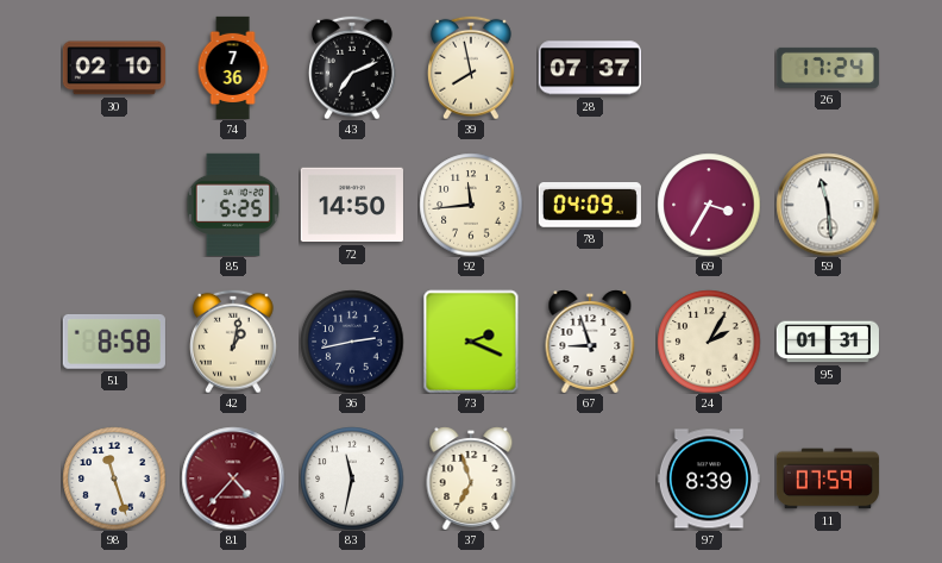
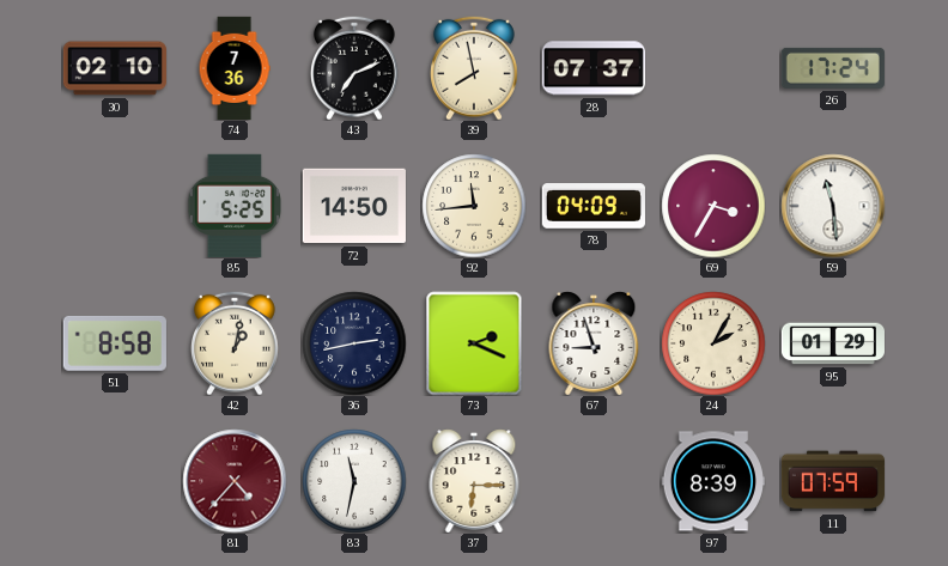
95: 01:31 -> 01:29
98: 11:27 -> none
37: 6:57 -> 6:15
